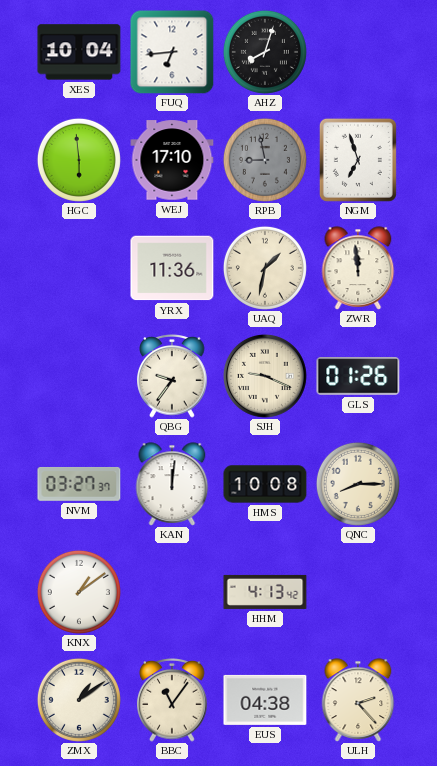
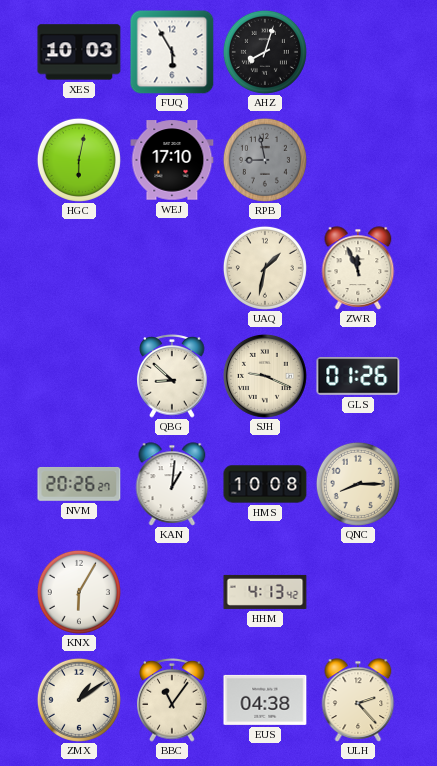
XES: 10:04 -> 10:03
FUQ: 6:44 -> 5:55
HGC: 5:59 -> 6:02
NGM: 6:57 -> none
YRX: 11:36 -> none
ZWR: 11:59 -> 11:56
QBG: 9:36 -> 8:52
NVM: 03:27 -> 20:26
KAN: 12:01 -> 1:01
KNX: 1:09 -> 6:05
